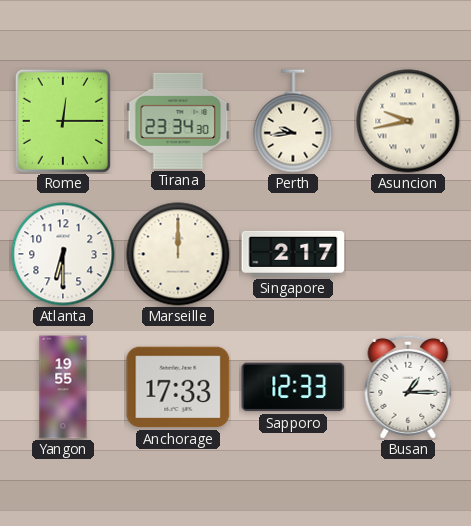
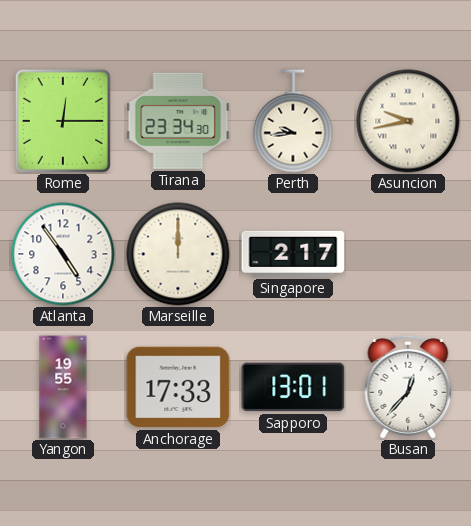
Atlanta: 6:30 -> 4:54
Sapporo: 12:33 -> 13:01
Busan: 1:15 -> 12:37
